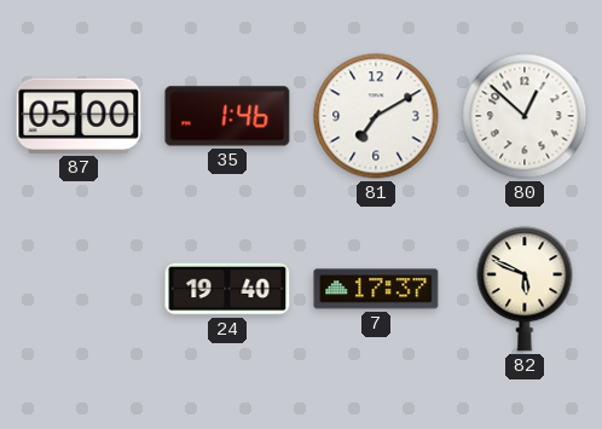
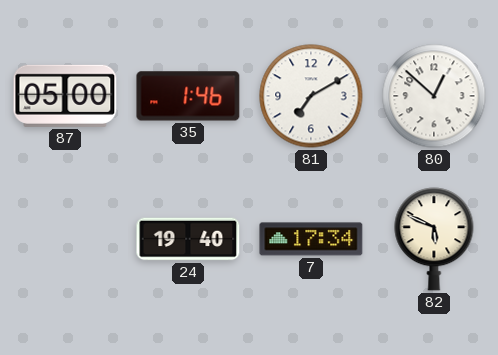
7: 17:37 -> 17:34
